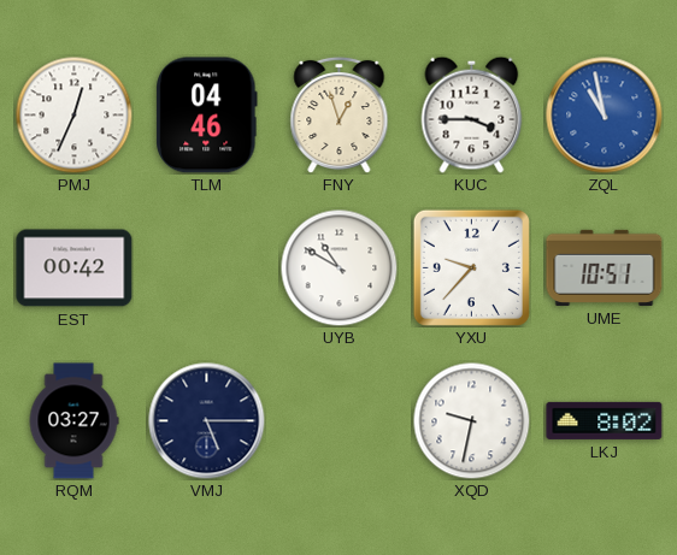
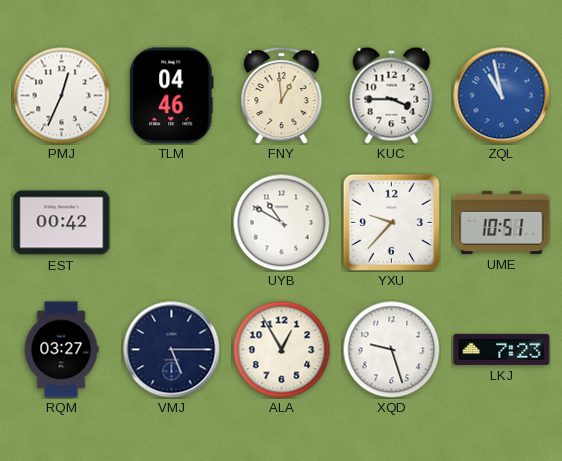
FNY: 12:57 -> 12:59
ALA: none -> 12:55
XQD: 9:32 -> 9:27
LKJ: 8:02 -> 7:23
